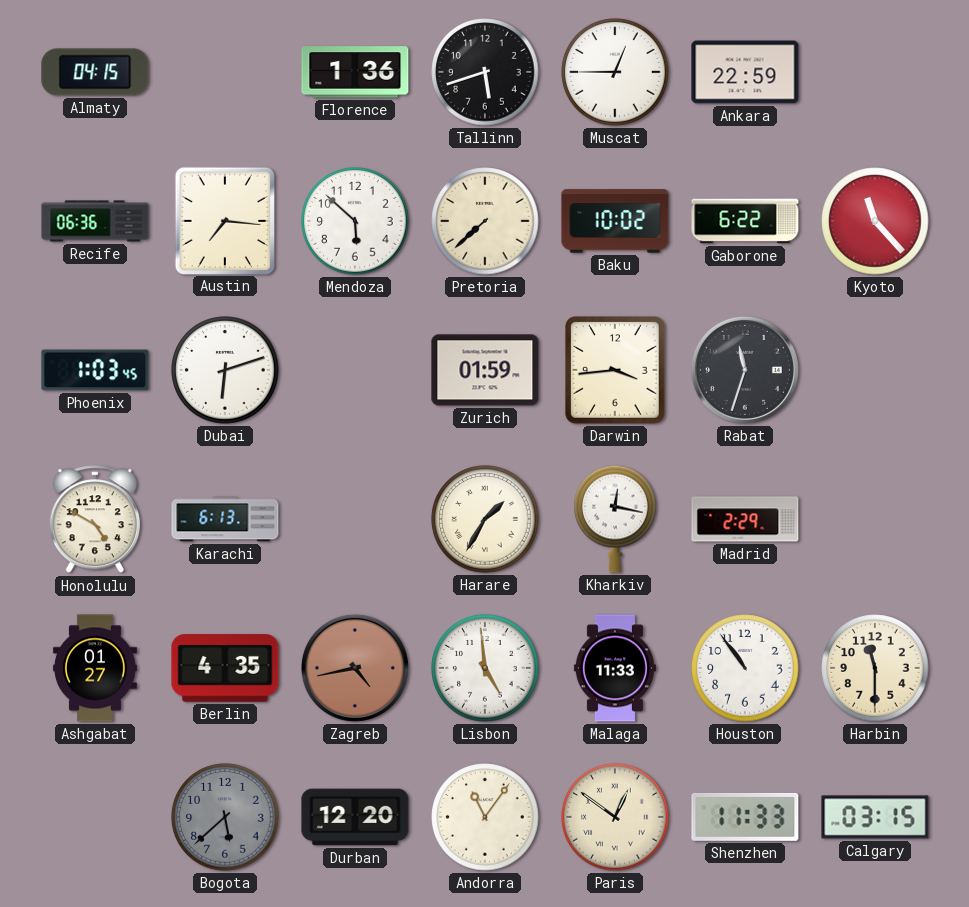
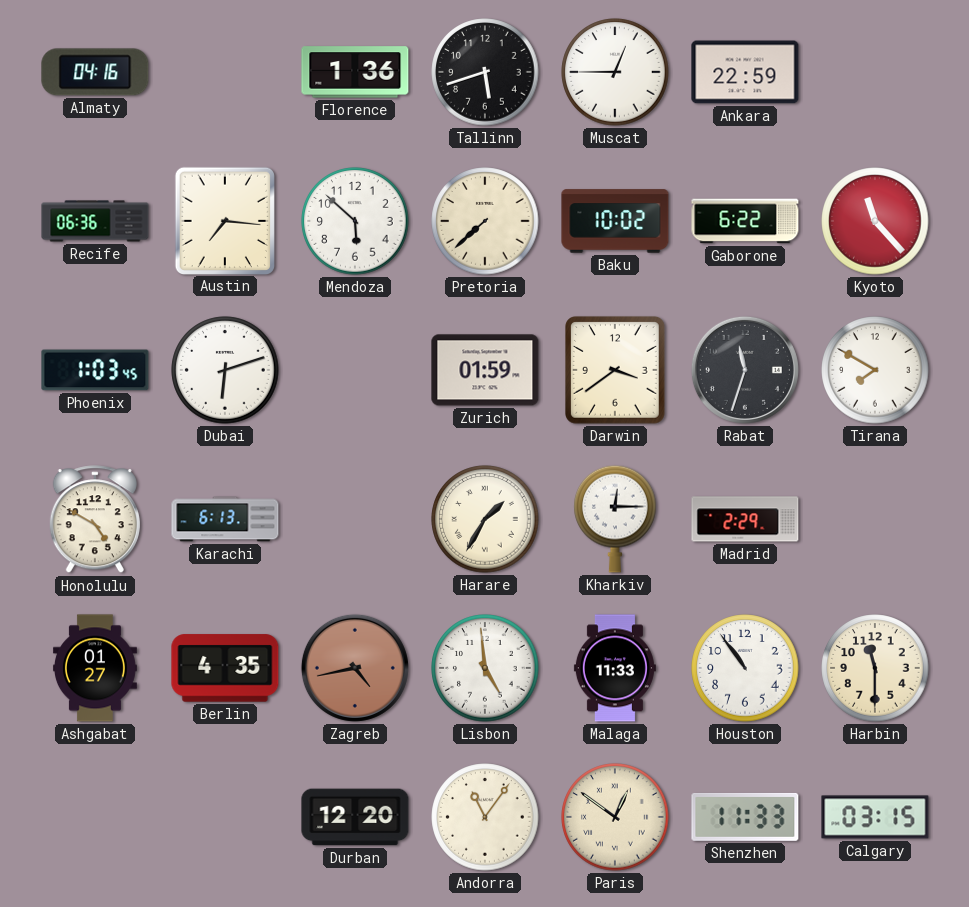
Almaty: 04:15 -> 04:16
Darwin: 3:44 -> 3:39
Tirana: none -> 7:50
Kharkiv: 12:17 -> 12:15
Bogota: 5:38 -> none
